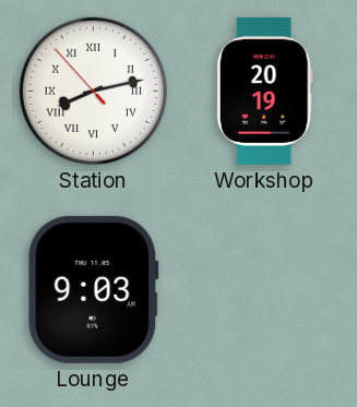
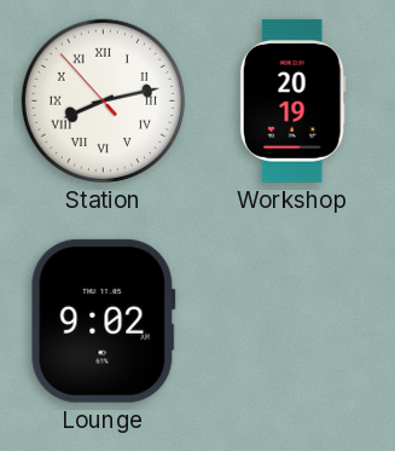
Lounge: 9:03 -> 9:02
